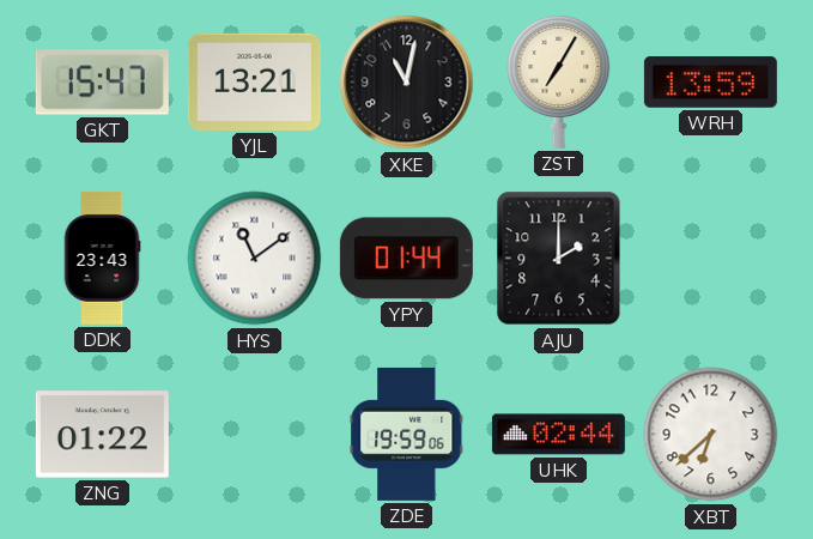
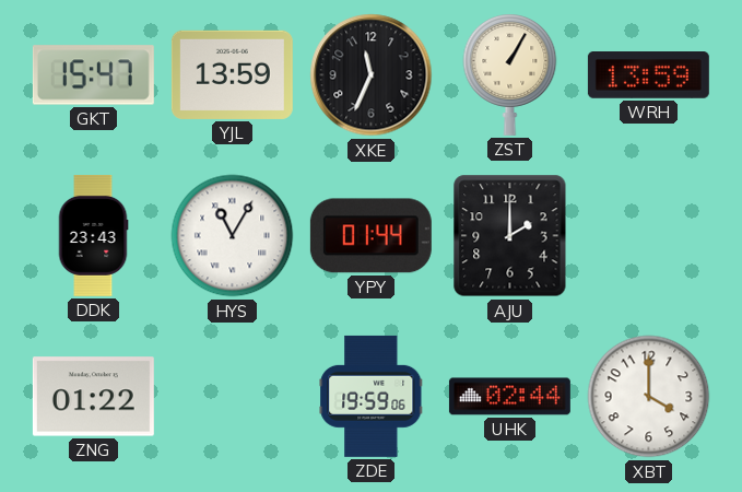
YJL: 13:21 -> 13:59
XKE: 11:02 -> 11:34
ZST: 7:05 -> 1:05
HYS: 11:09 -> 11:05
XBT: 6:38 -> 4:00
